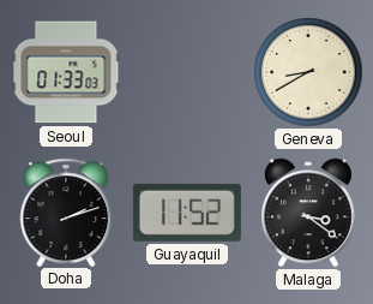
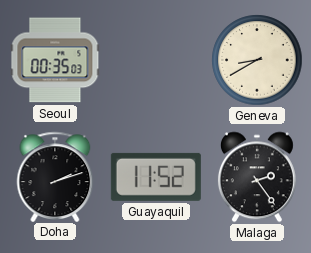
Seoul: 01:33 -> 00:35
Malaga: 3:21 -> 2:24
